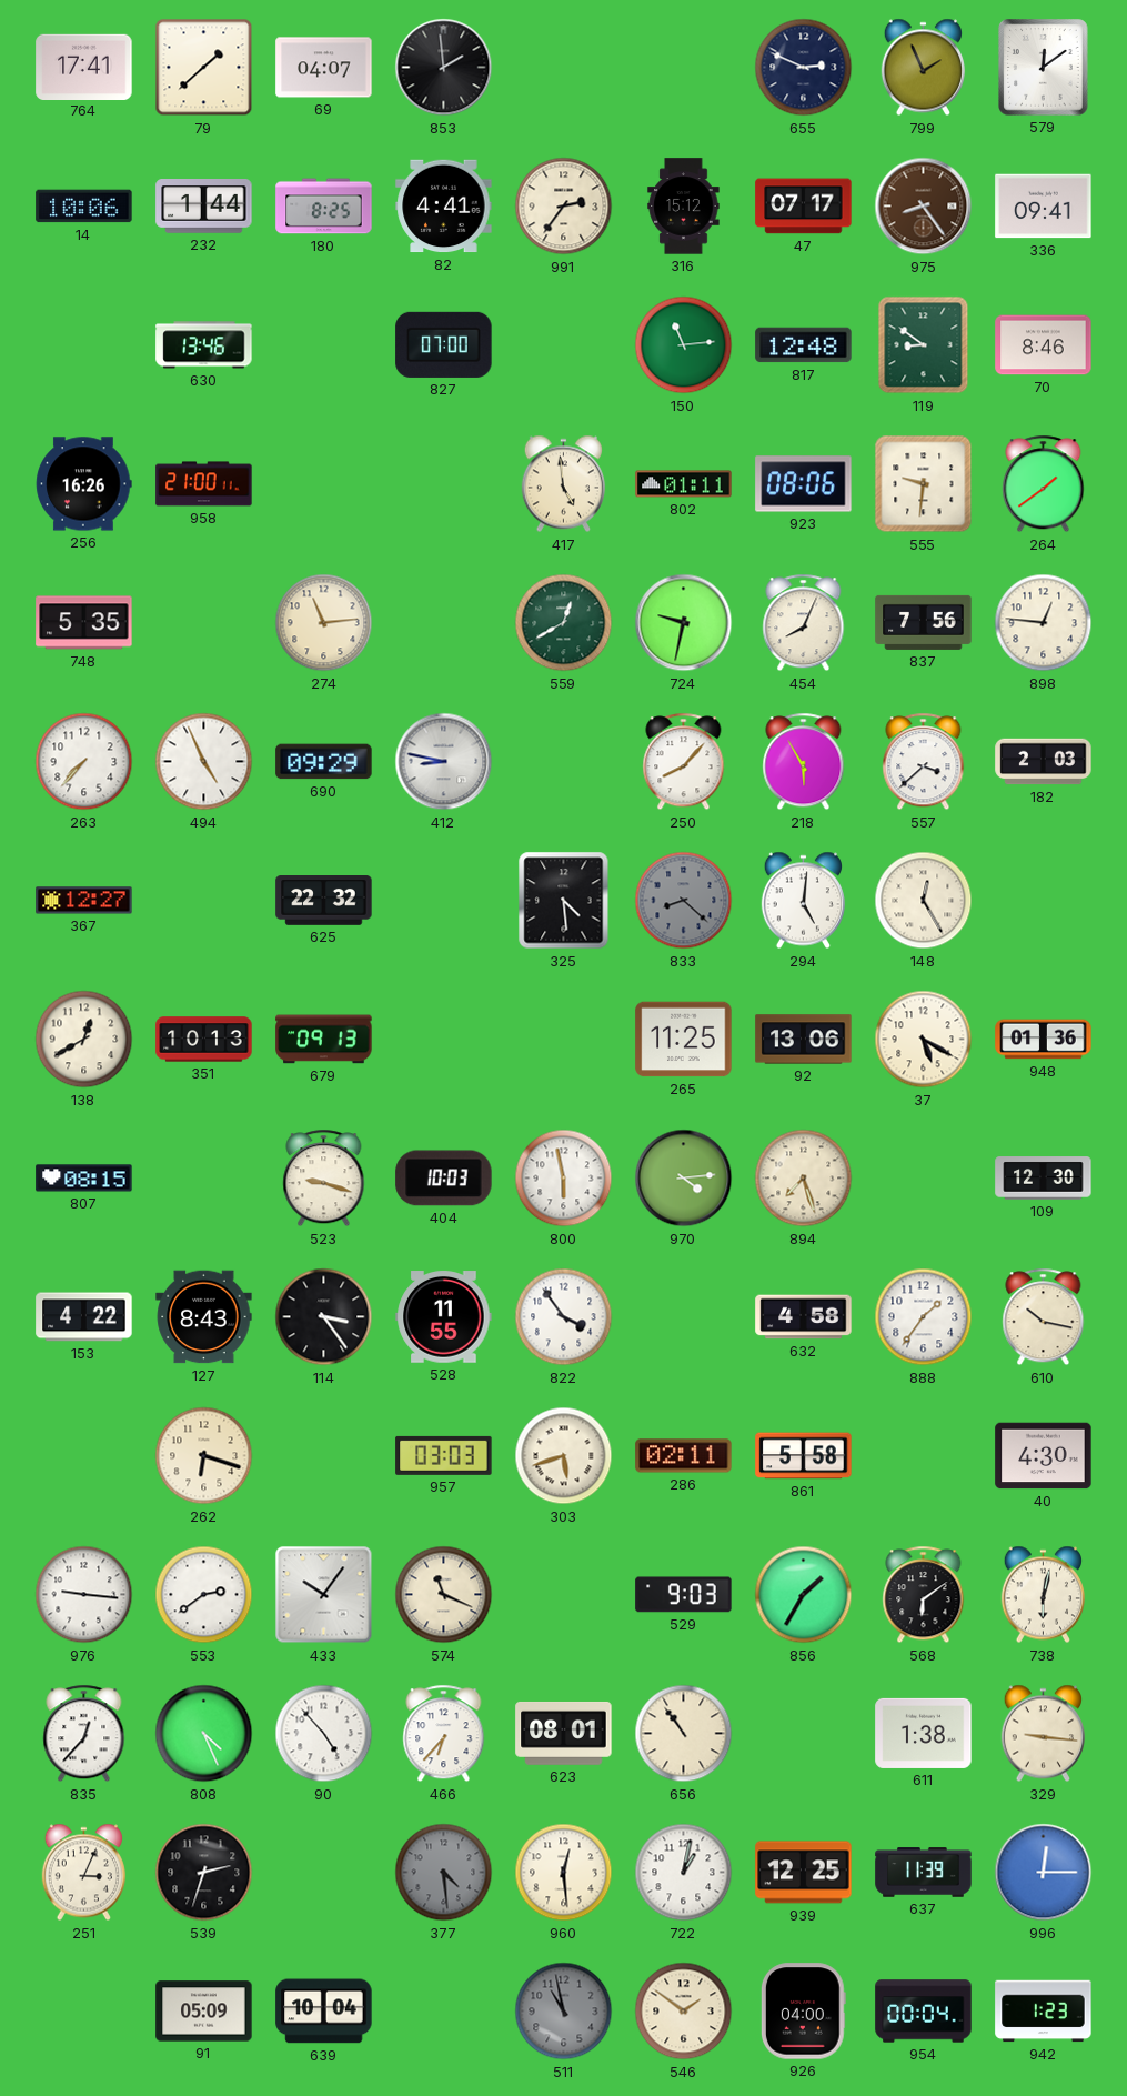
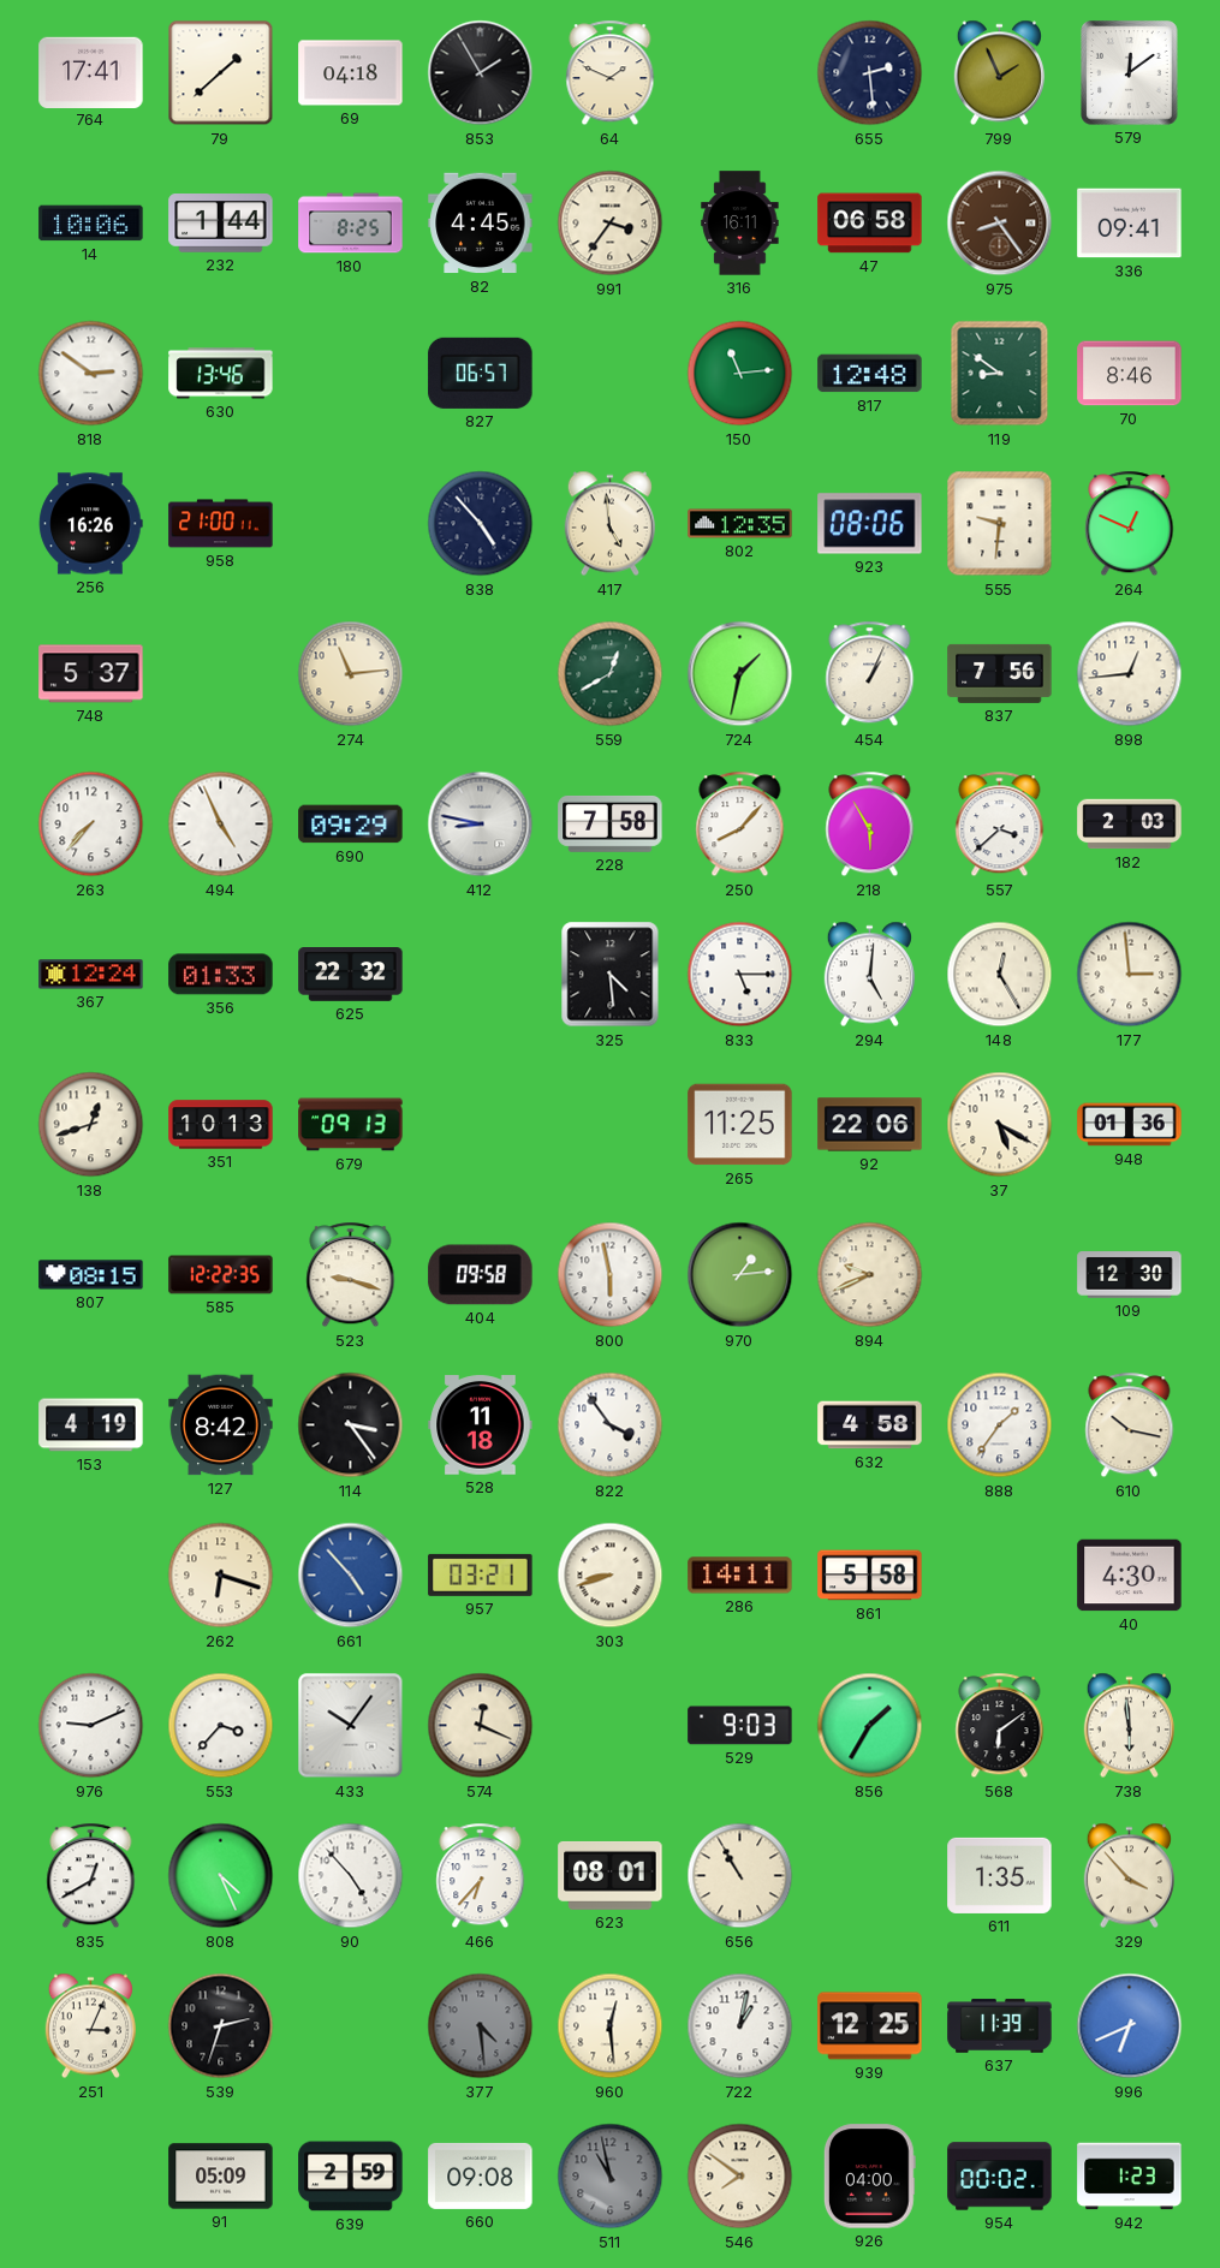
69: 04:07 -> 04:18
853: 1:59 -> 1:55
64: none -> 1:49
655: 2:49 -> 2:29
82: 4:41 -> 4:45
991: 2:36 -> 3:36
316: 15:12 -> 16:11
47: 07:17 -> 06:58
818: none -> 2:51
827: 07:00 -> 06:57
838: none -> 4:53
802: 01:11 -> 12:35
264: 1:39 -> 12:49
748: 5:35 -> 5:37
724: 9:32 -> 1:32
454: 8:04 -> 1:04
898: 12:46 -> 12:44
228: none -> 7:58
367: 12:27 -> 12:24
356: none -> 01:33
833: 8:22 -> 5:15
833 dial: grey -> white
177: none -> 2:59
138: 12:40 -> 12:42
92: 13:06 -> 22:06
585: none -> 12:22
404: 10:03 -> 09:58
970: 4:14 -> 1:14
894: 7:27 -> 9:41
153: 4:22 -> 4:19
127: 8:43 -> 8:42
528: 11:55 -> 11:18
661: none -> 4:53
957: 03:03 -> 03:21
303: 5:42 -> 8:42
286: 02:11 -> 14:11
976: 9:16 -> 9:11
553: 2:39 -> 3:37
574: 11:19 -> 12:19
738: 6:02 -> 5:59
835: 12:37 -> 12:40
656: 10:54 -> 10:55
611: 1:38 -> 1:35
329: 9:16 -> 3:53
996: 12:15 -> 6:41
639: 10:04 -> 2:59
660: none -> 09:08
546: 1:51 -> 7:51
954: 00:04 -> 00:02
